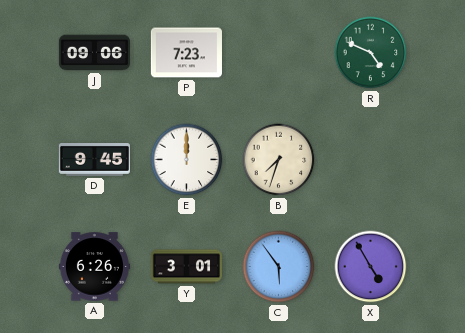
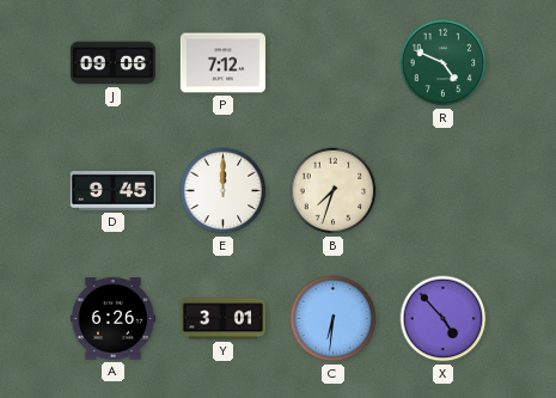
P: 7:23 -> 7:12
C: 5:54 -> 6:31
X: 4:55 -> 4:53
